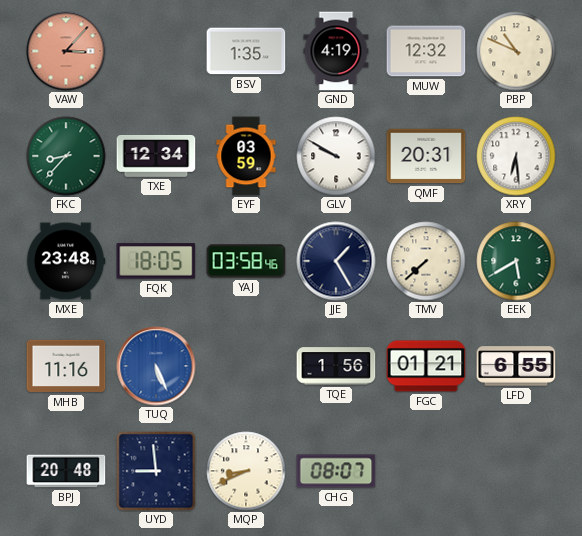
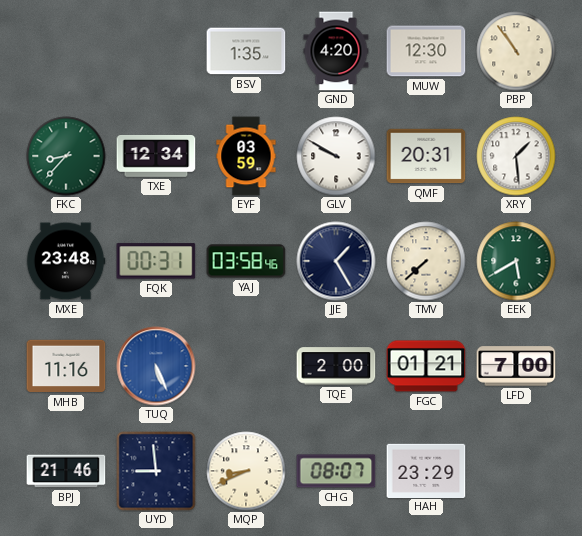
VAW: 3:07 -> none
GND: 4:19 -> 4:20
MUW: 12:32 -> 12:30
PBP: 10:49 -> 10:54
XRY: 6:29 -> 1:29
FQK: 18:05 -> 00:31
TQE: 1:56 -> 2:00
LFD: 6:55 -> 7:00
BPJ: 20:48 -> 21:46
HAH: none -> 23:29
